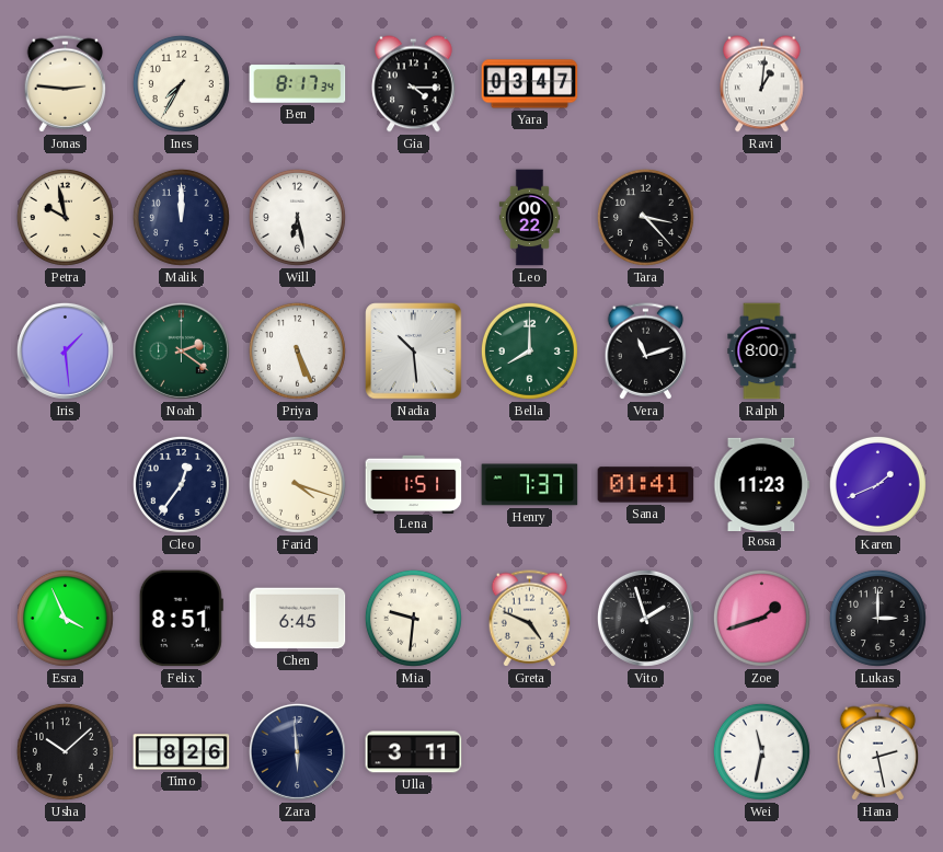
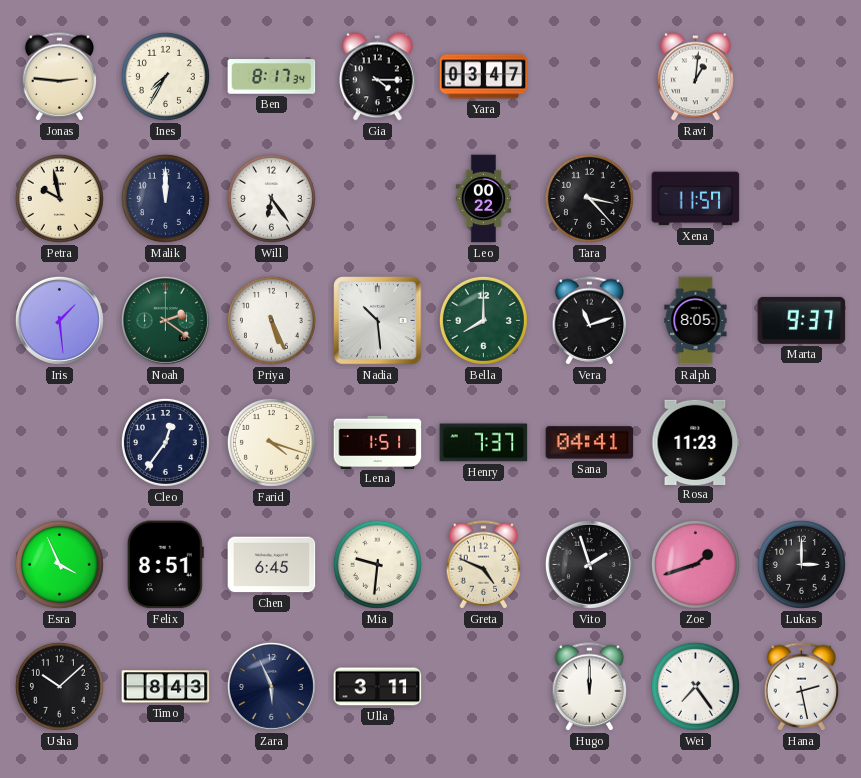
Will: 6:28 -> 6:24
Xena: none -> 11:57
Ralph: 8:00 -> 8:05
Marta: none -> 9:37
Sana: 01:41 -> 04:41
Karen: 1:41 -> none
Timo: 8:26 -> 8:43
Zara: 5:59 -> 5:56
Hugo: none -> 12:00
Wei: 11:32 -> 7:24
